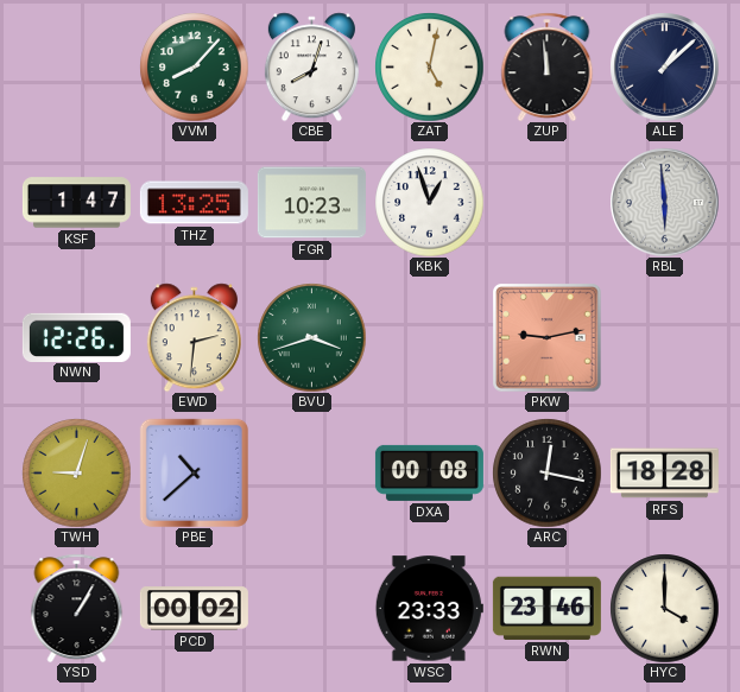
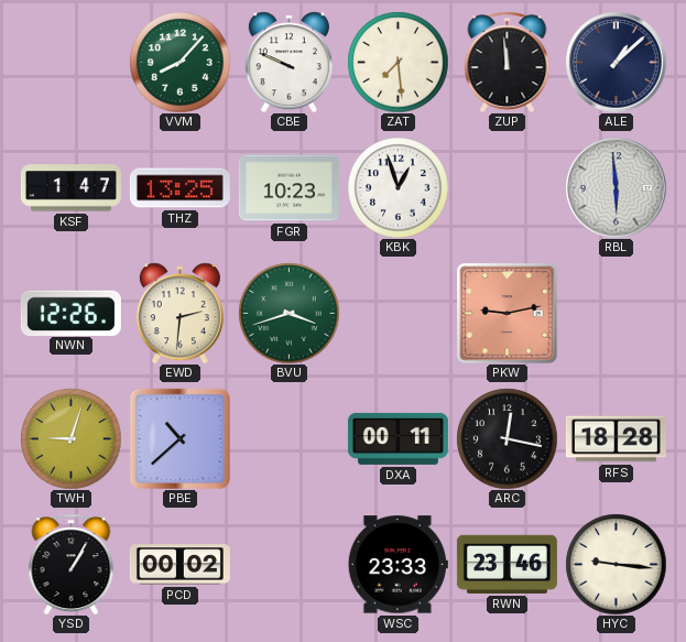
CBE: 8:03 -> 9:49
ZAT: 5:02 -> 7:29
DXA: 00:08 -> 00:11
HYC: 4:00 -> 9:16
